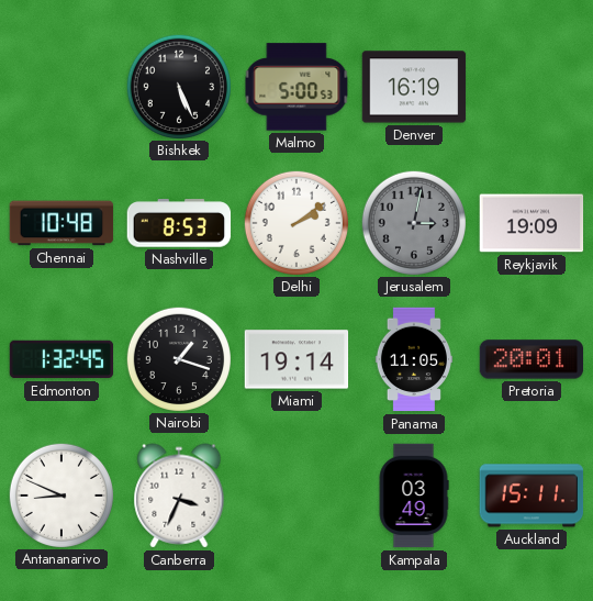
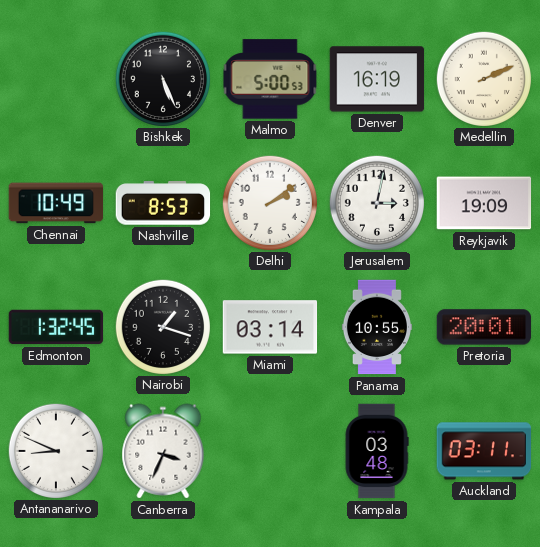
Medellin: none -> 2:11
Chennai: 10:48 -> 10:49
Jerusalem dial: grey -> white
Miami: 19:14 -> 03:14
Panama: 11:05 -> 10:55
Kampala: 03:49 -> 03:48
Auckland: 15:11 -> 03:11
